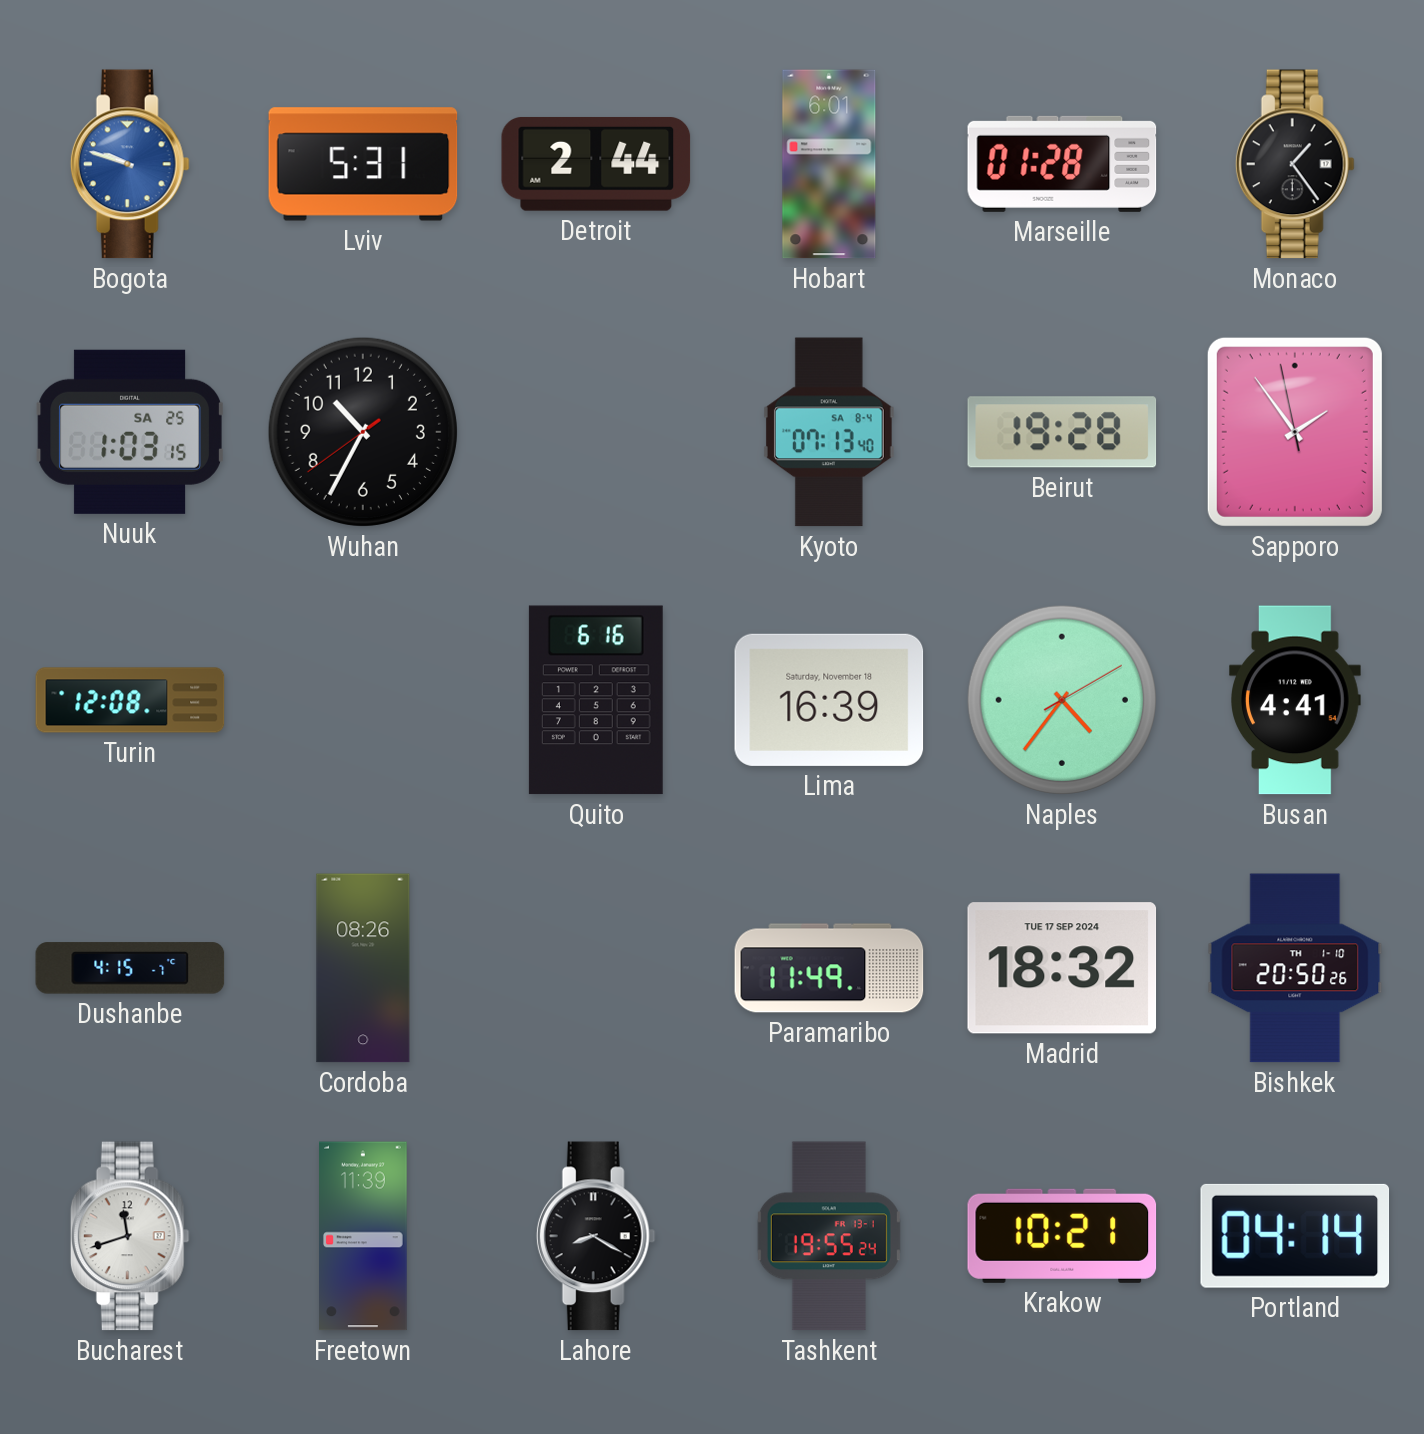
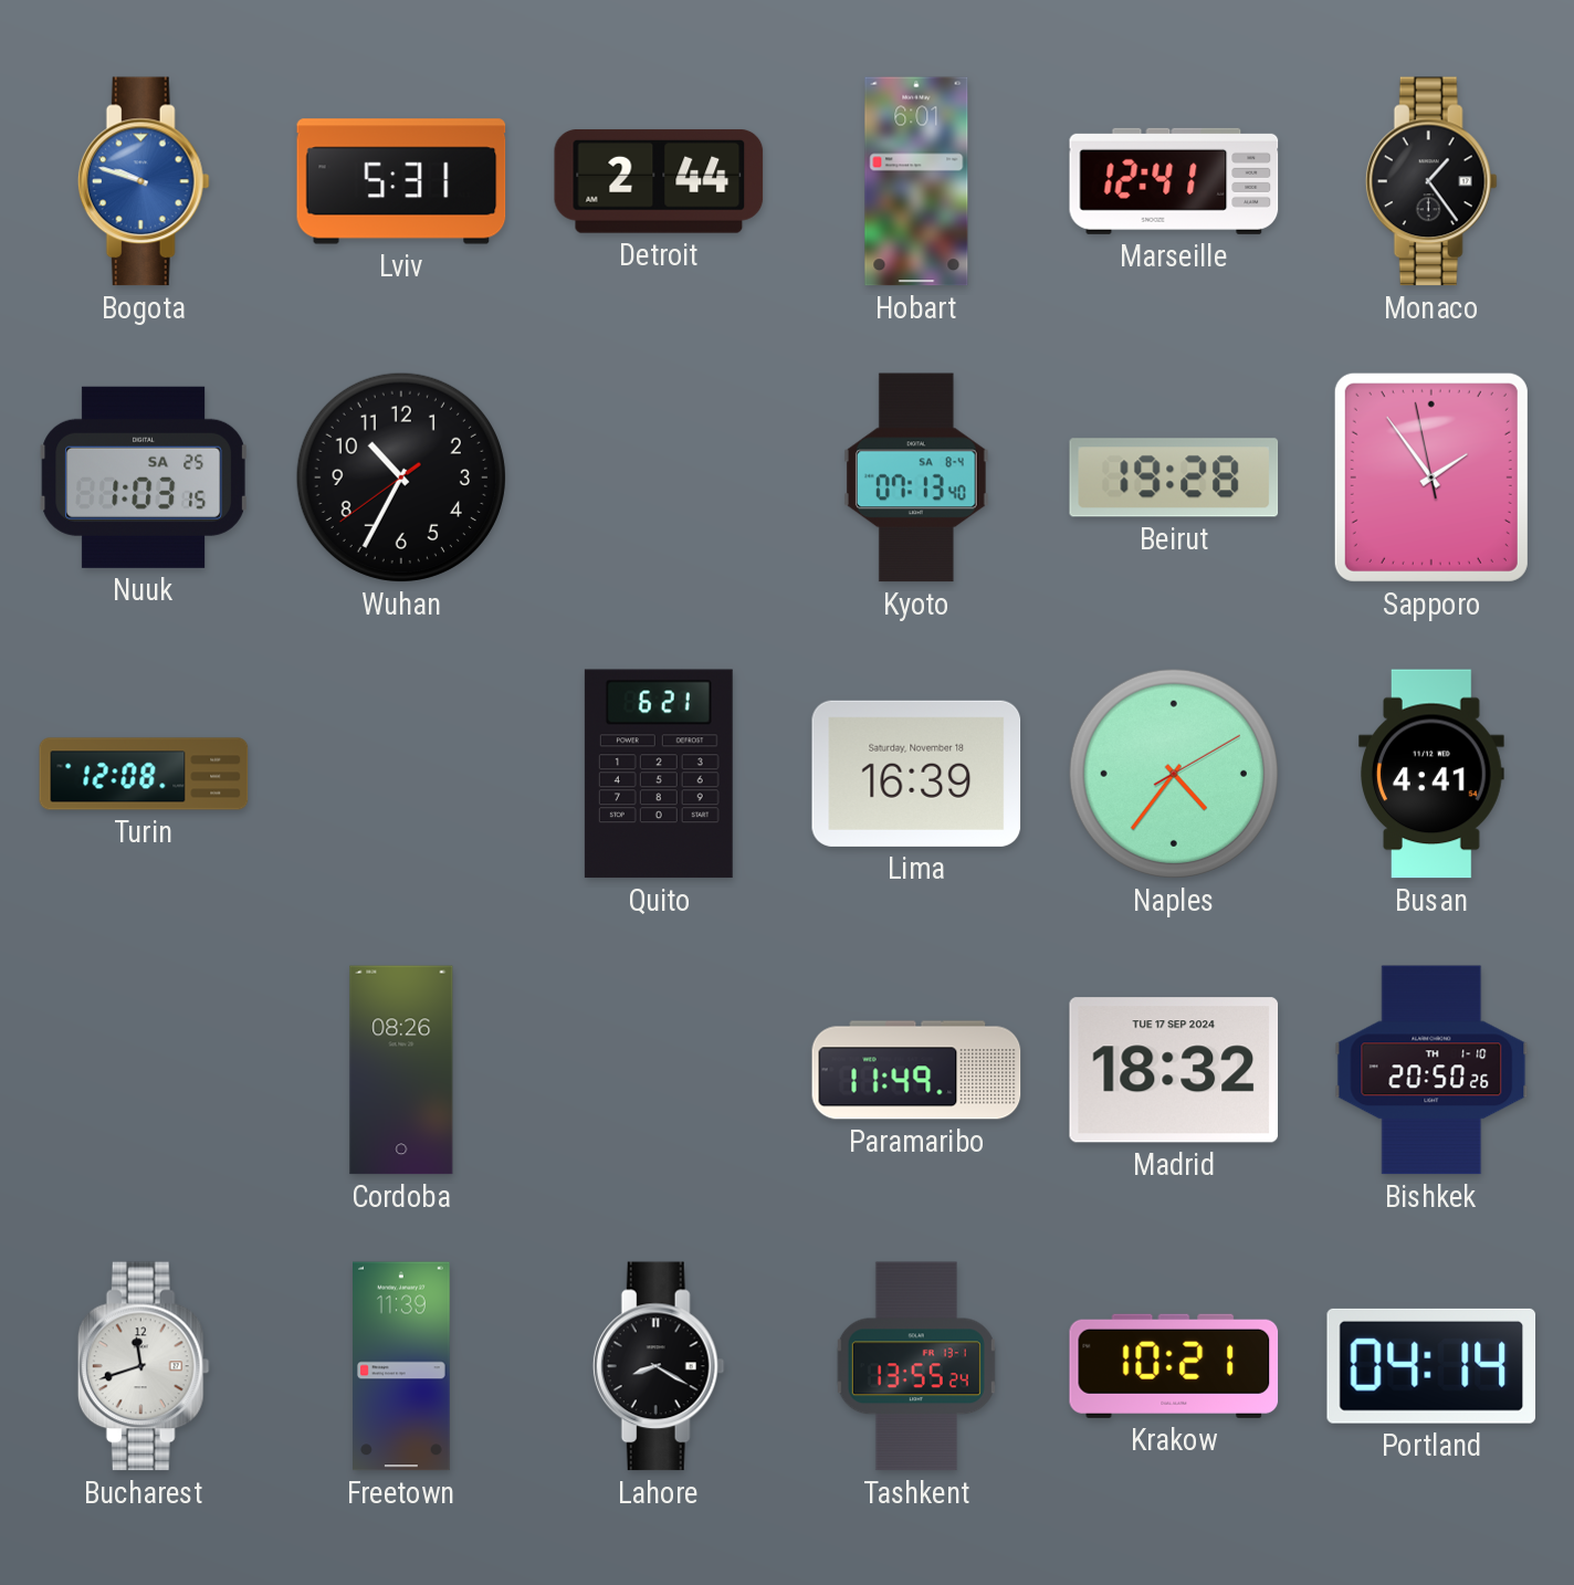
Marseille: 01:28 -> 12:41
Quito: 6:16 -> 6:21
Dushanbe: 4:15 -> none
Tashkent: 19:55 -> 13:55
